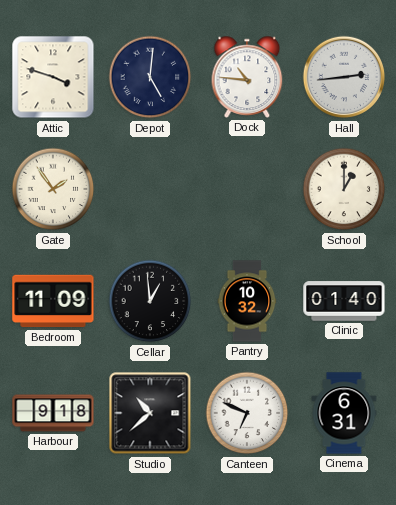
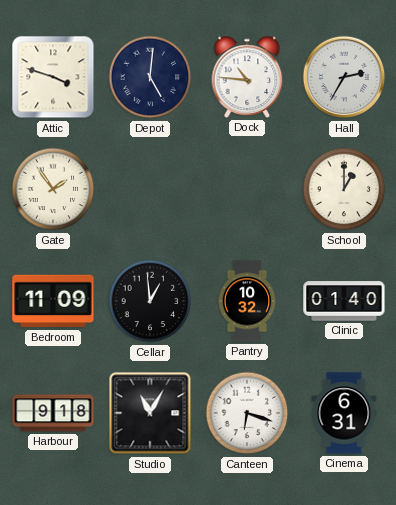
Hall: 2:44 -> 2:35
Studio: 10:38 -> 11:05
Canteen: 6:49 -> 6:18
